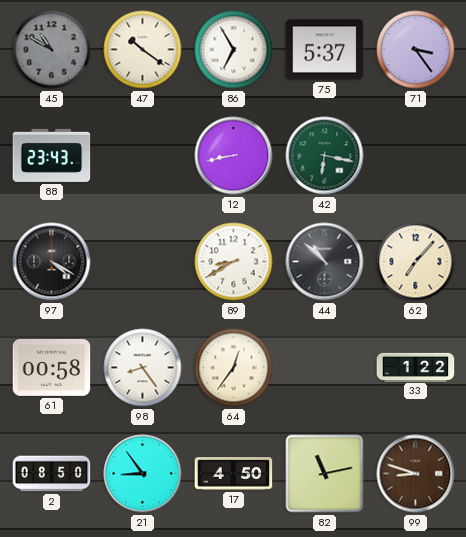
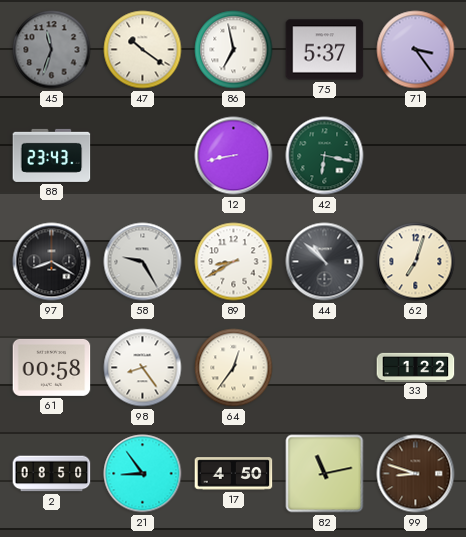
45: 10:50 -> 11:33
86: 6:55 -> 6:58
97: 4:20 -> 8:20
58: none -> 9:25
62: 7:07 -> 7:03
